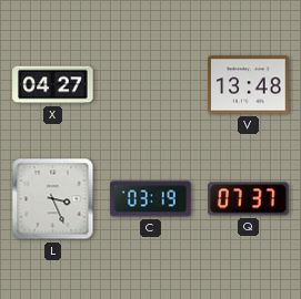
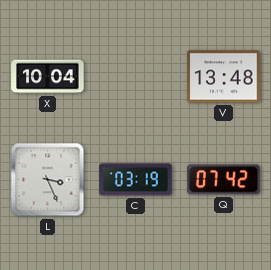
X: 04:27 -> 10:04
Q: 07:37 -> 07:42
